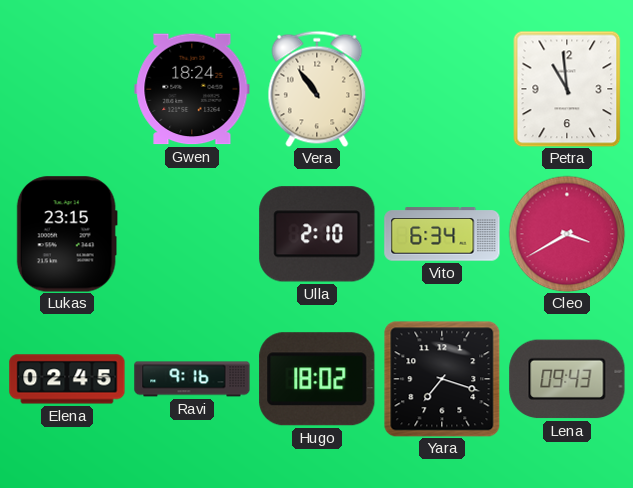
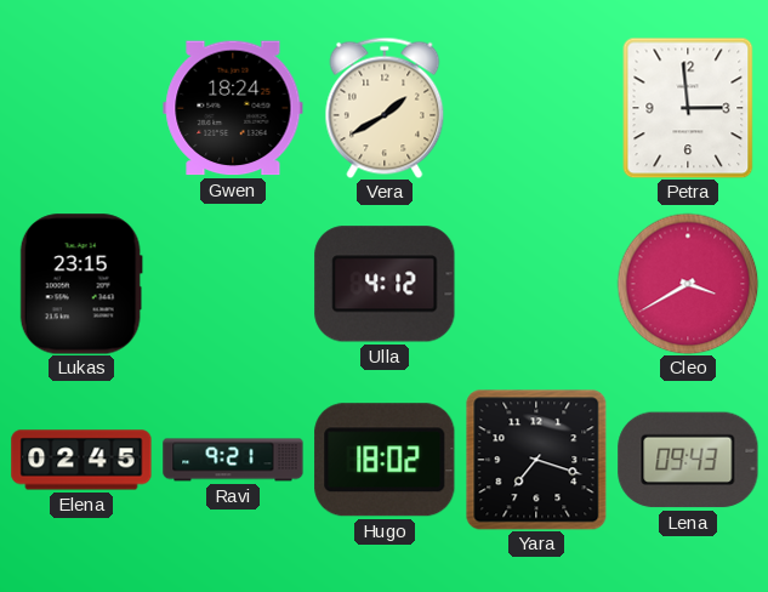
Vera: 10:54 -> 1:40
Petra: 10:59 -> 2:59
Ulla: 2:10 -> 4:12
Vito: 6:34 -> none
Ravi: 9:16 -> 9:21
